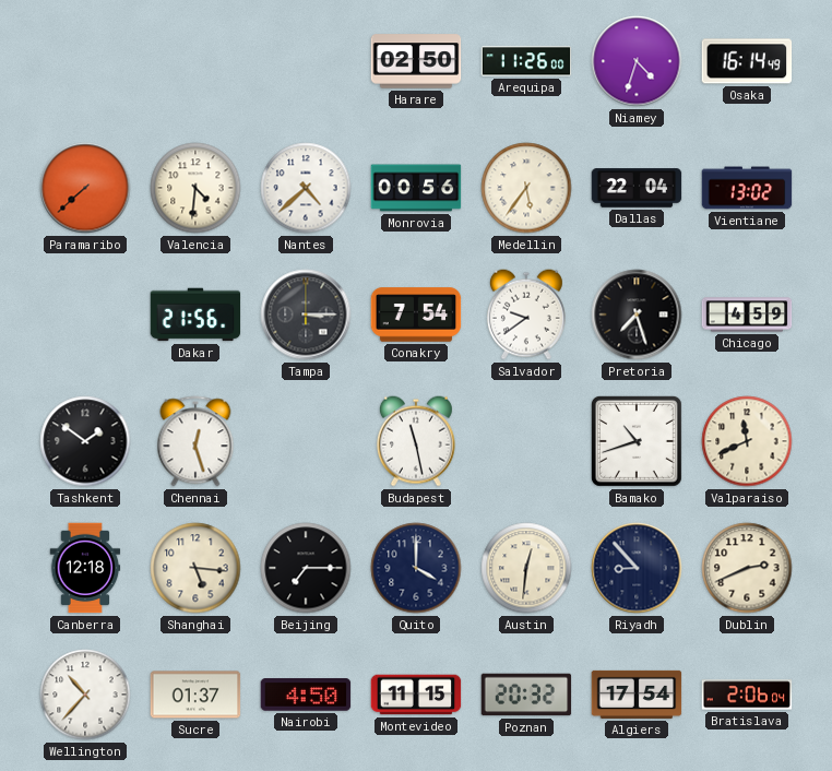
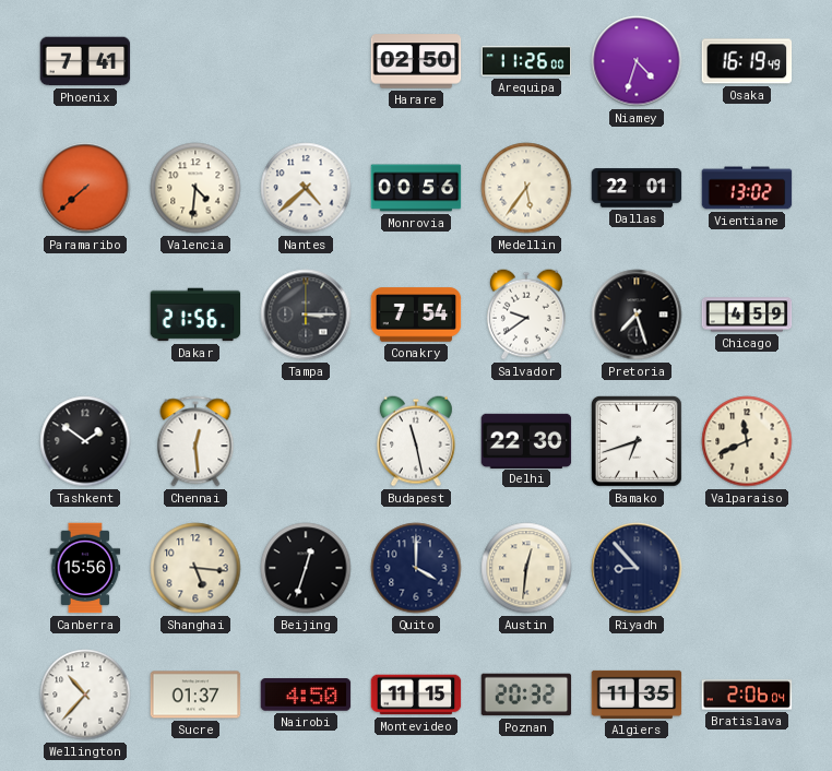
Phoenix: none -> 7:41
Osaka: 16:14 -> 16:19
Dallas: 22:04 -> 22:01
Chennai: 12:27 -> 12:29
Delhi: none -> 22:30
Bamako: 10:42 -> 6:42
Canberra: 12:18 -> 15:56
Beijing: 7:15 -> 12:33
Dublin: 2:41 -> none
Algiers: 17:54 -> 11:35
